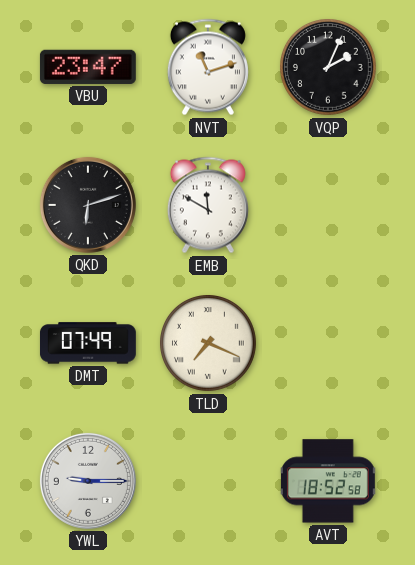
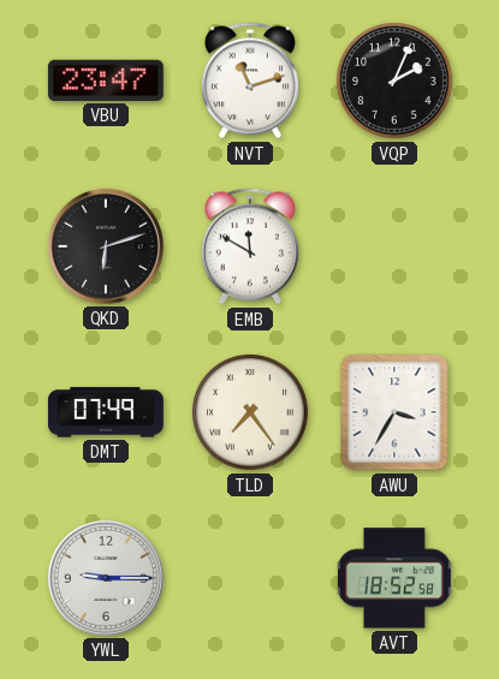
TLD: 7:19 -> 7:24
AWU: none -> 3:35
